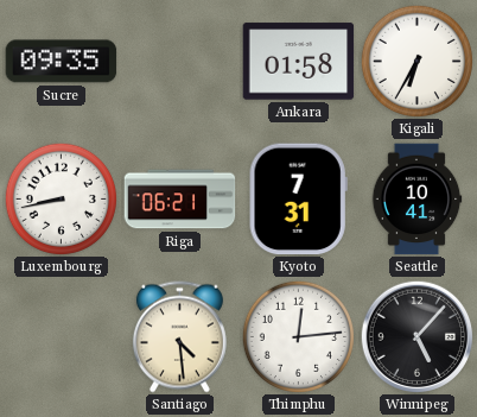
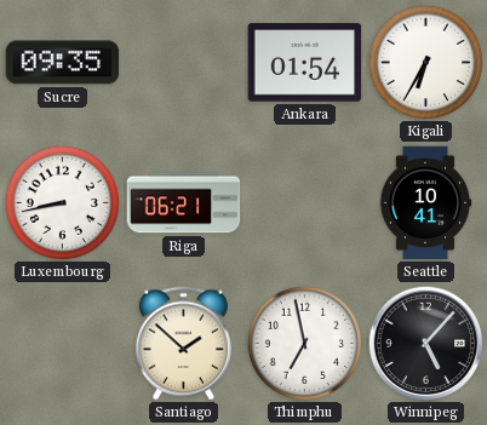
Ankara: 01:58 -> 01:54
Kyoto: 7:31 -> none
Santiago: 4:29 -> 1:52
Thimphu: 12:14 -> 6:58
